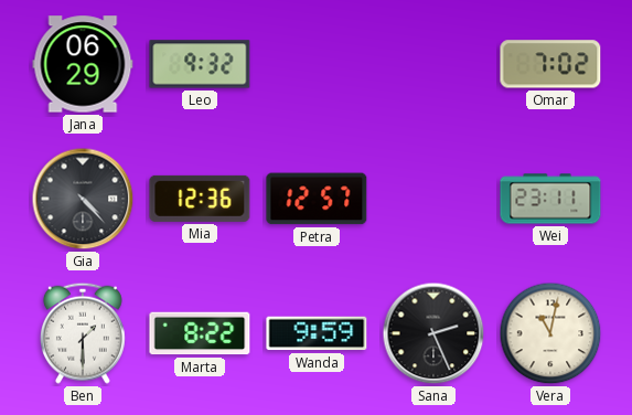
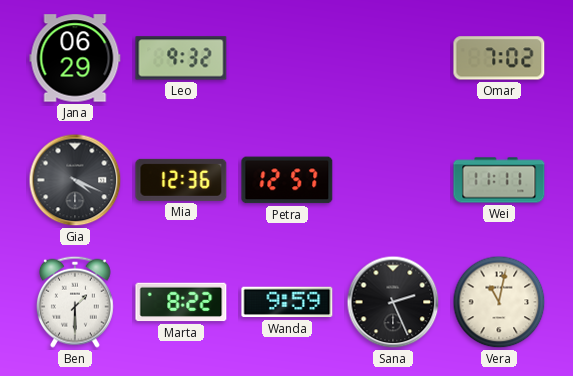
Gia: 4:23 -> 4:19
Wei: 23:11 -> 11:11
